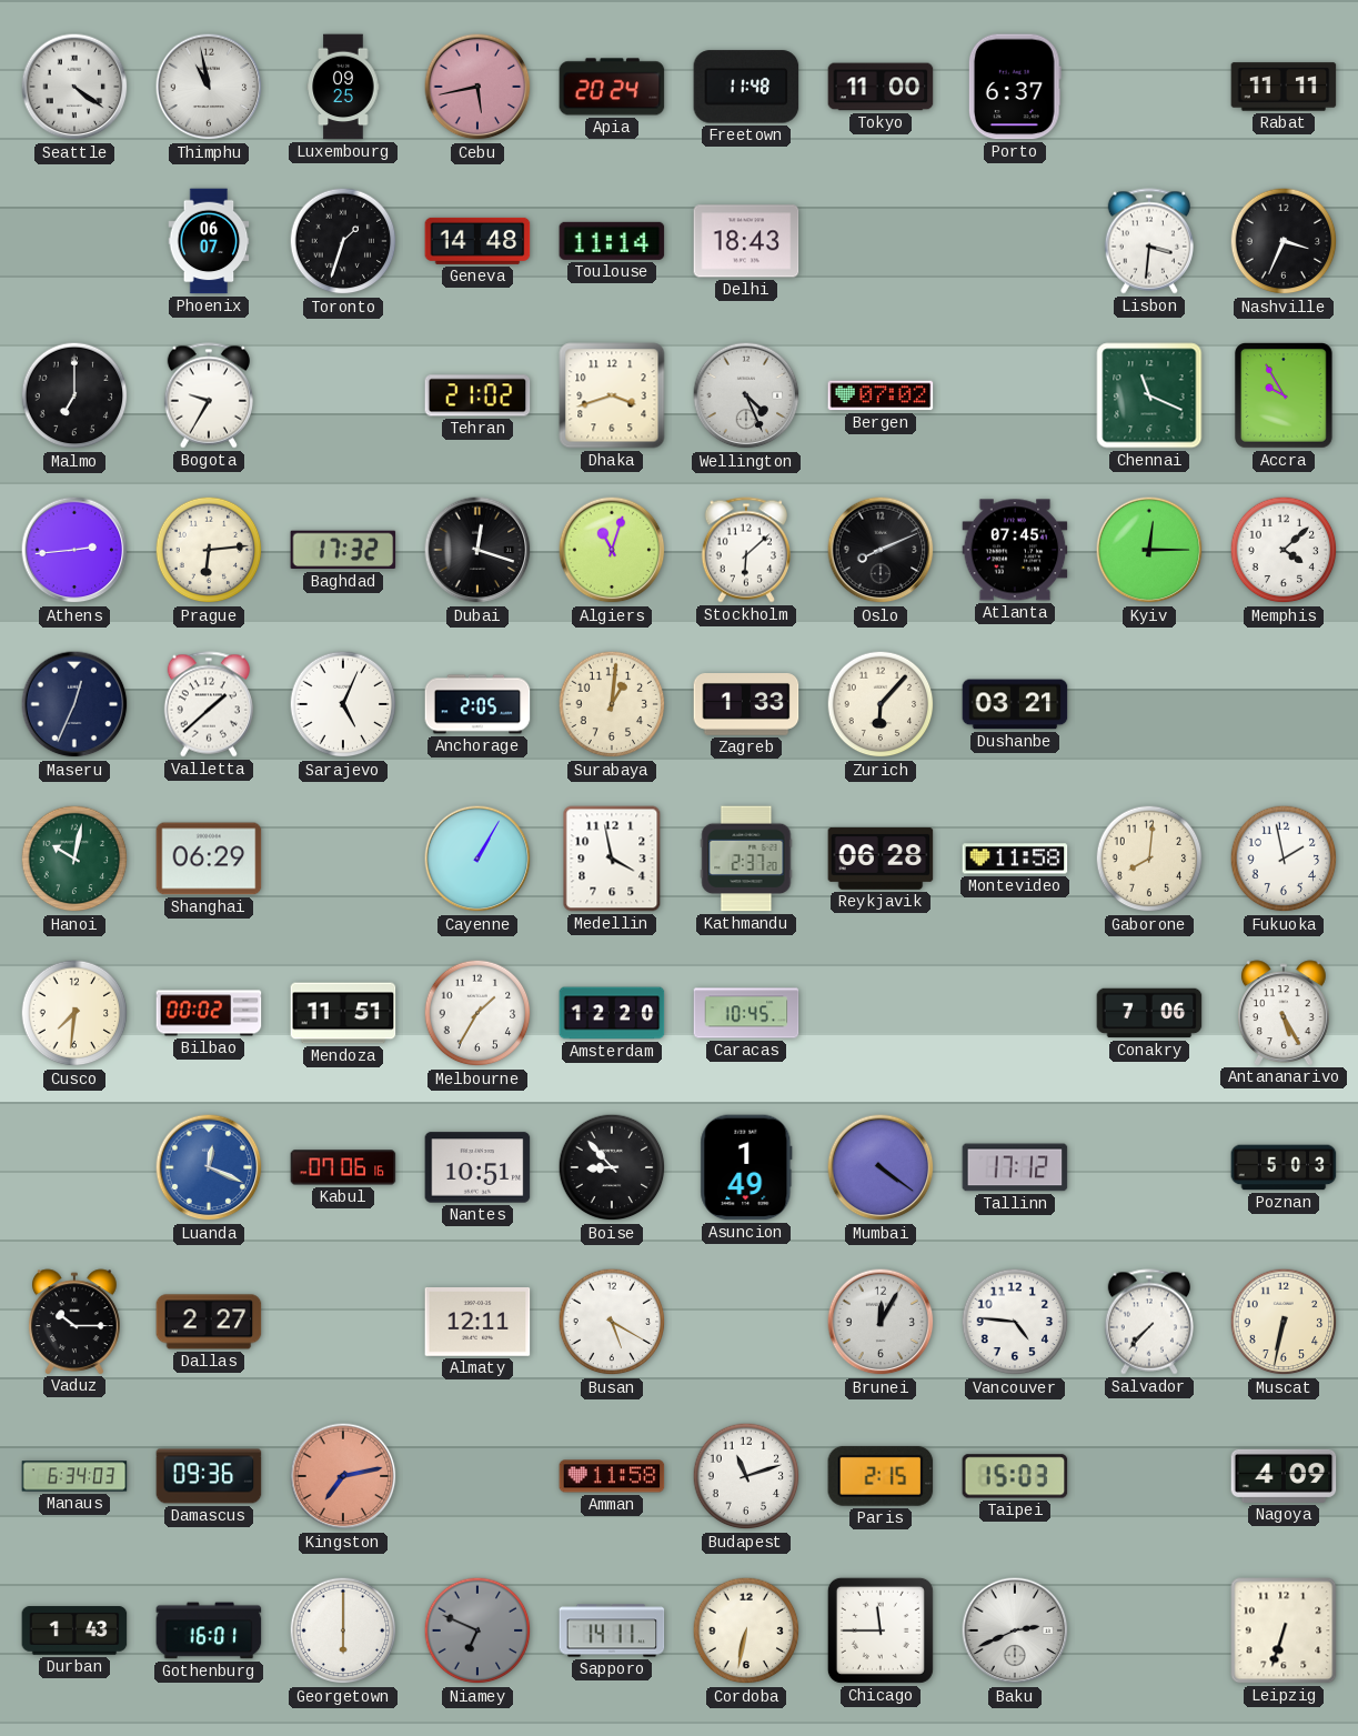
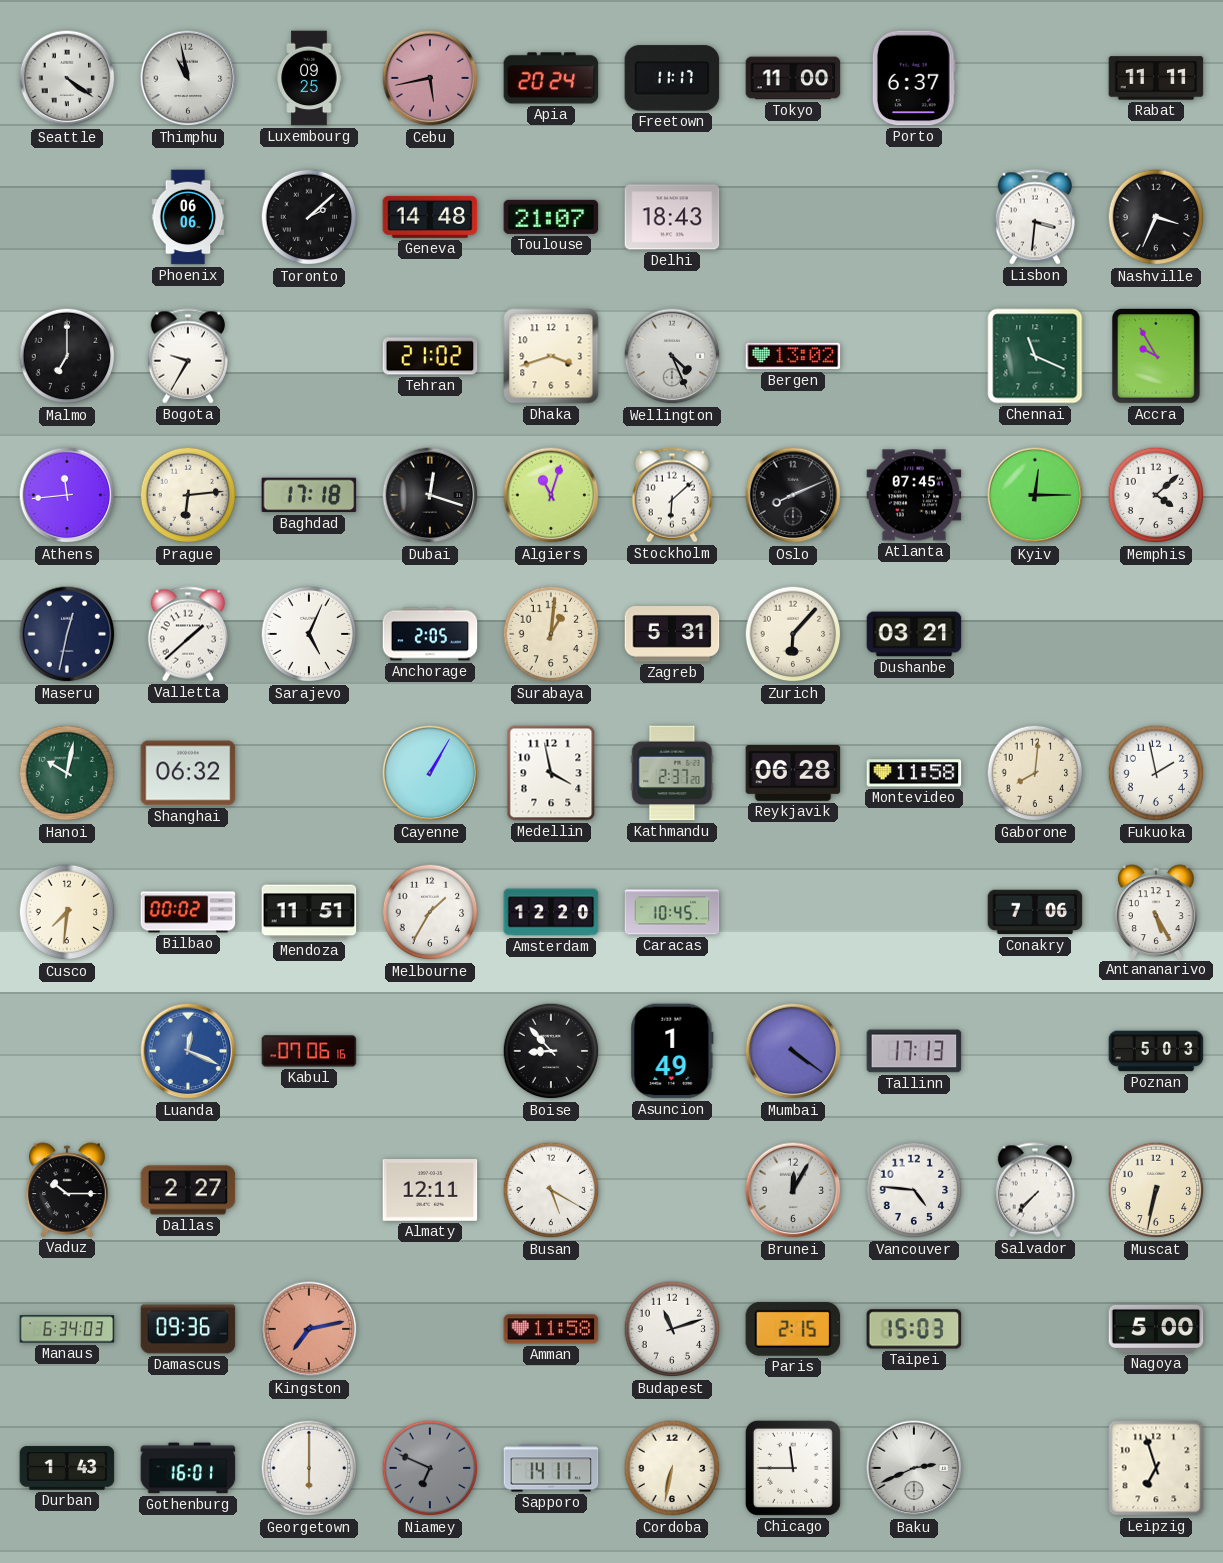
Freetown: 11:48 -> 11:17
Phoenix: 06:07 -> 06:06
Toronto: 1:33 -> 2:08
Toulouse: 11:14 -> 21:07
Bergen: 07:02 -> 13:02
Athens: 2:44 -> 11:44
Baghdad: 17:32 -> 17:18
Maseru: 12:34 -> 12:32
Zagreb: 1:33 -> 5:31
Shanghai: 06:29 -> 06:32
Nantes: 10:51 -> none
Tallinn: 17:12 -> 17:13
Nagoya: 4:09 -> 5:00
Leipzig: 6:33 -> 6:57
